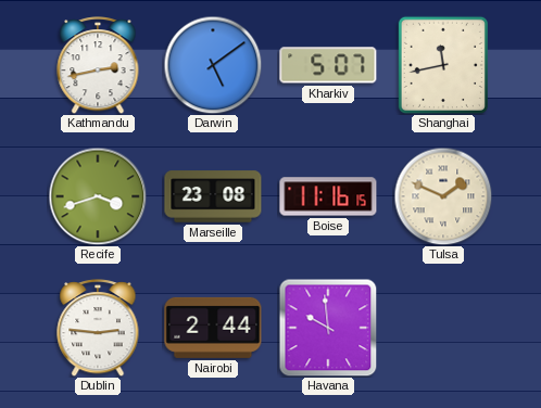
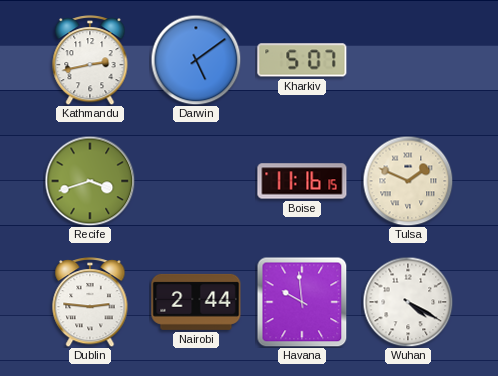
Shanghai: 11:43 -> none
Marseille: 23:08 -> none
Wuhan: none -> 4:20
